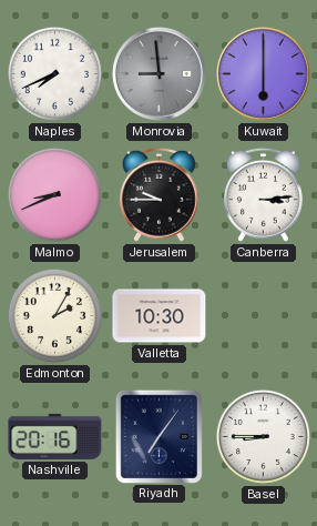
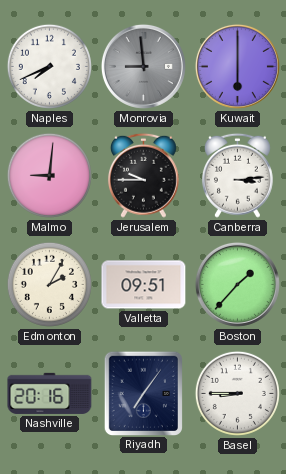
Malmo: 8:41 -> 9:01
Valletta: 10:30 -> 09:51
Boston: none -> 1:37
